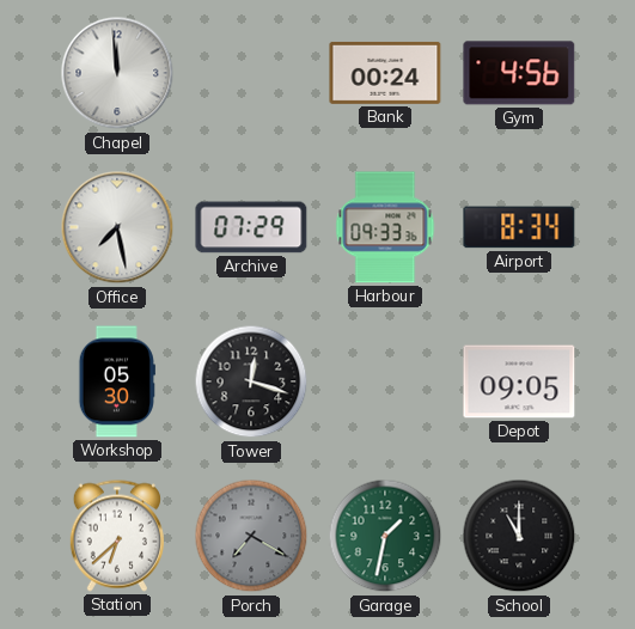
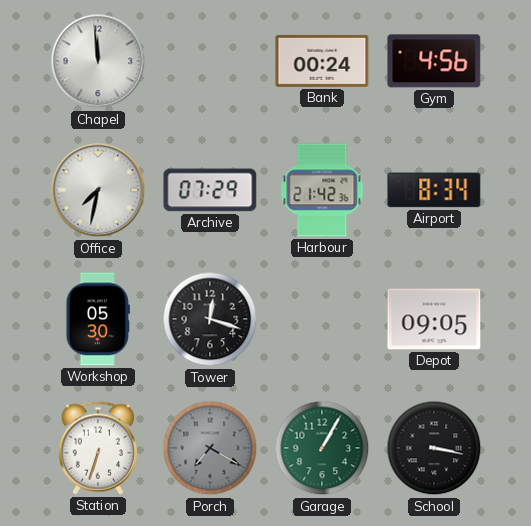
Office: 7:28 -> 7:32
Harbour: 09:33 -> 21:42
Station: 6:38 -> 6:33
Garage: 1:32 -> 1:05
School: 11:00 -> 3:17
